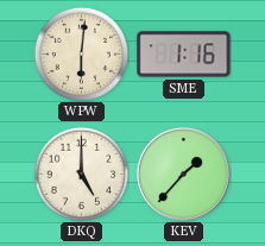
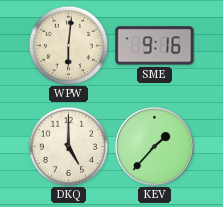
SME: 1:16 -> 9:16
